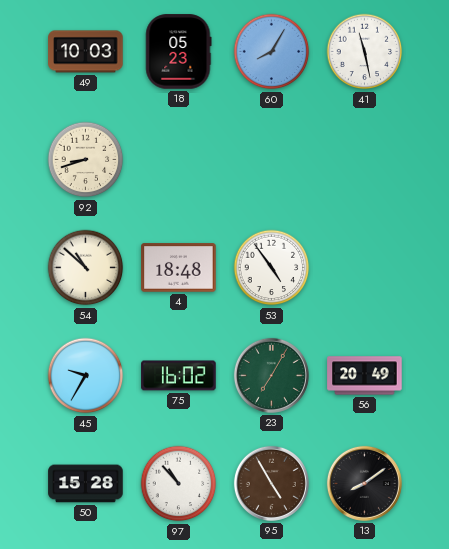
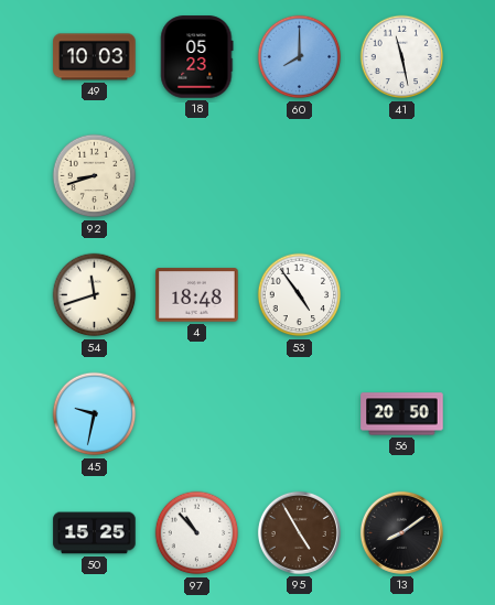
60: 8:05 -> 8:00
54: 10:52 -> 11:42
45: 9:35 -> 9:32
75: 16:02 -> none
23: 7:05 -> none
56: 20:49 -> 20:50
50: 15:28 -> 15:25
